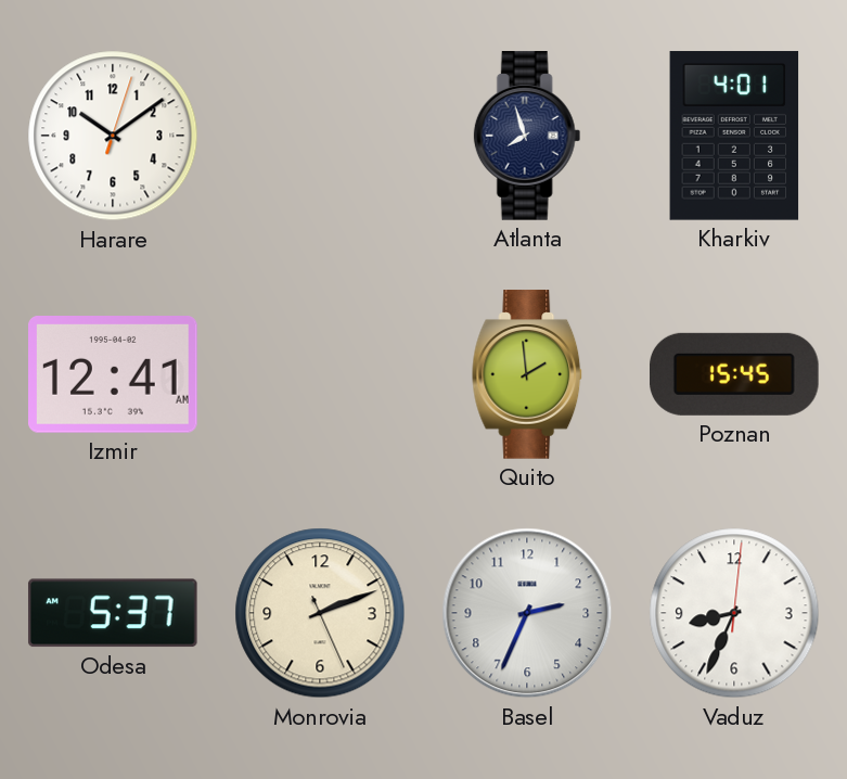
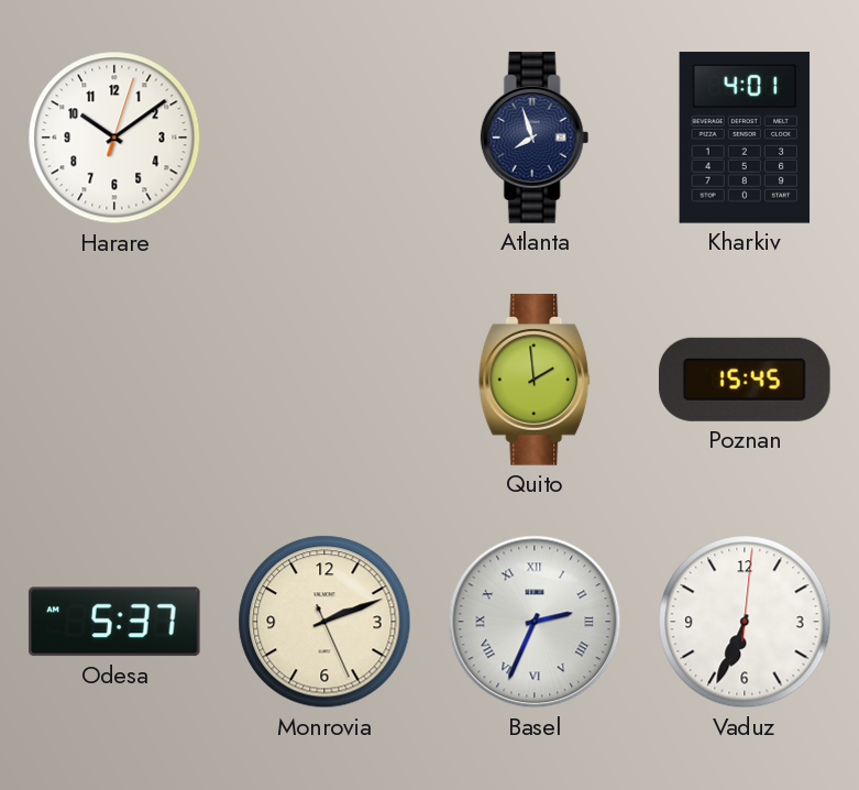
Izmir: 12:41 -> none
Basel numerals: Arabic -> Roman
Vaduz: 8:34 -> 6:34
